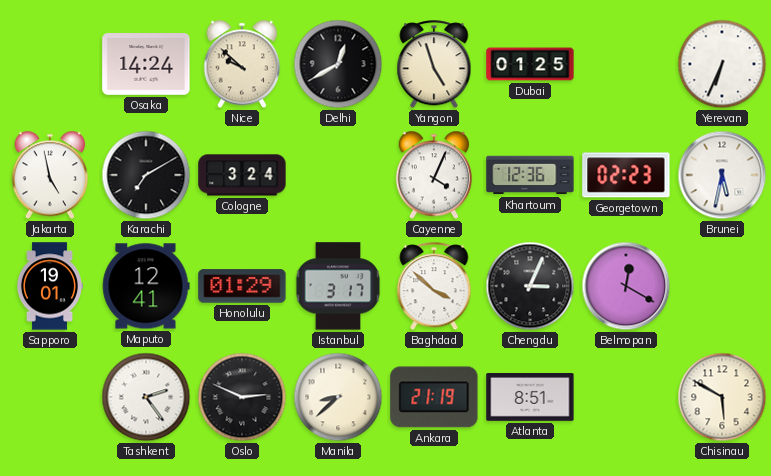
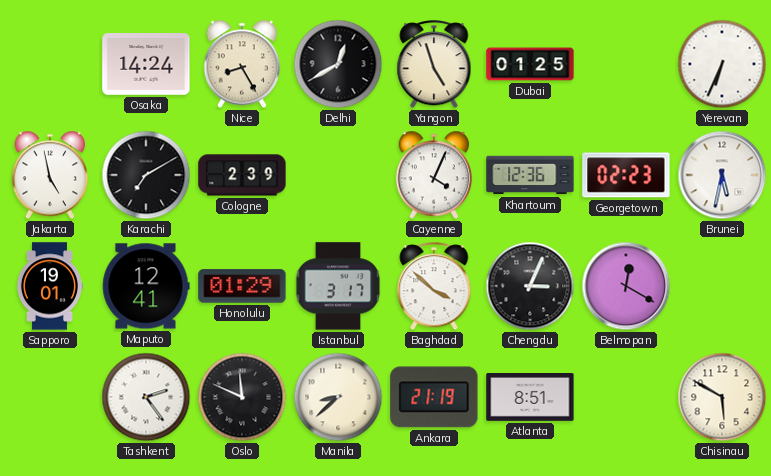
Nice: 9:52 -> 8:25
Cologne: 3:24 -> 2:39
Oslo: 2:49 -> 11:49
